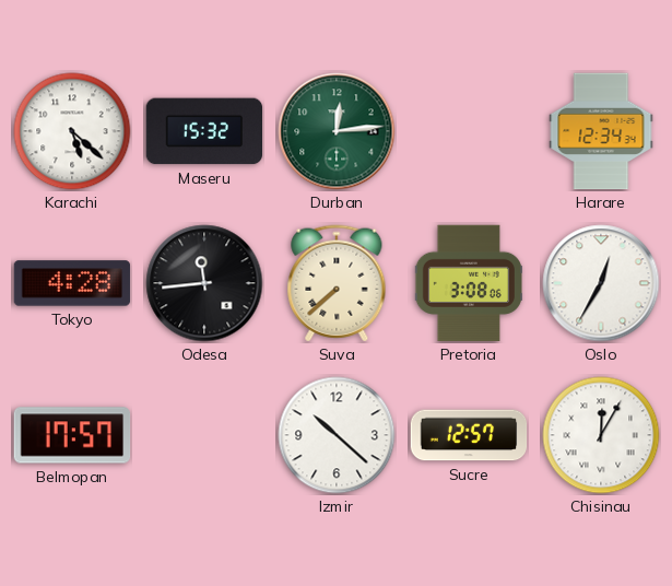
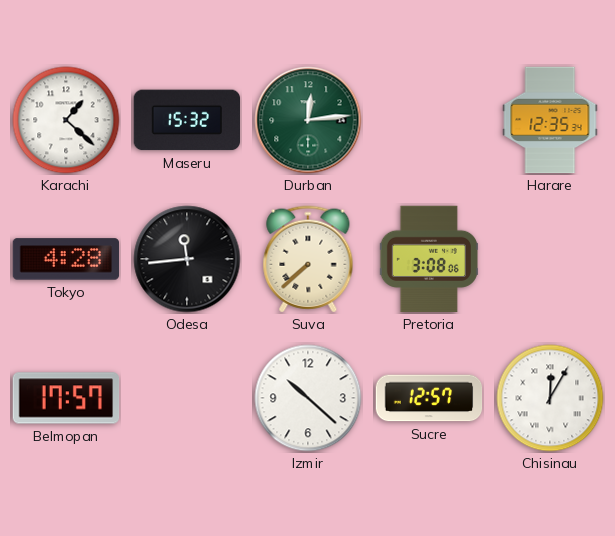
Karachi: 5:22 -> 1:22
Harare: 12:34 -> 12:35
Oslo: 12:35 -> none
